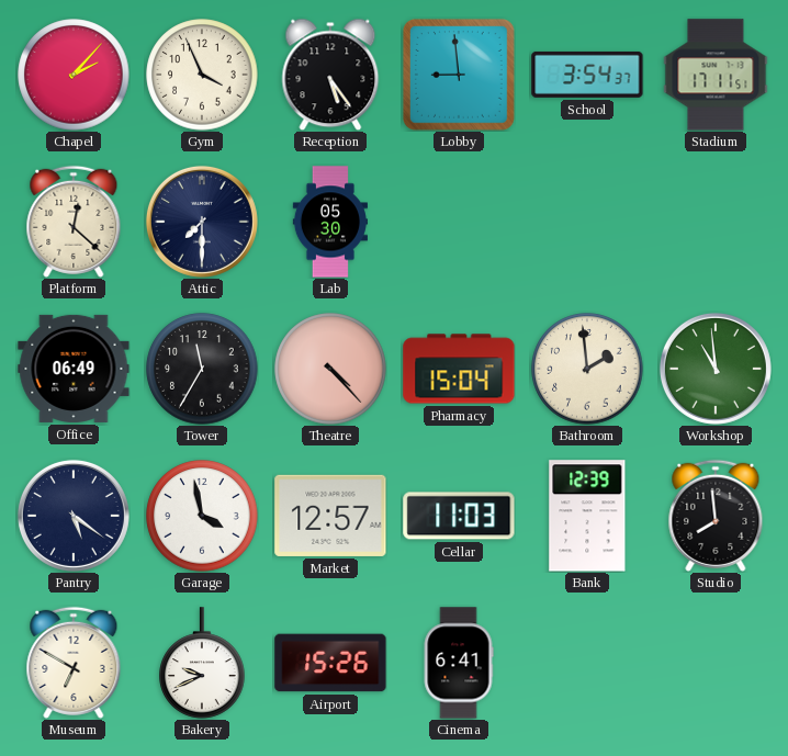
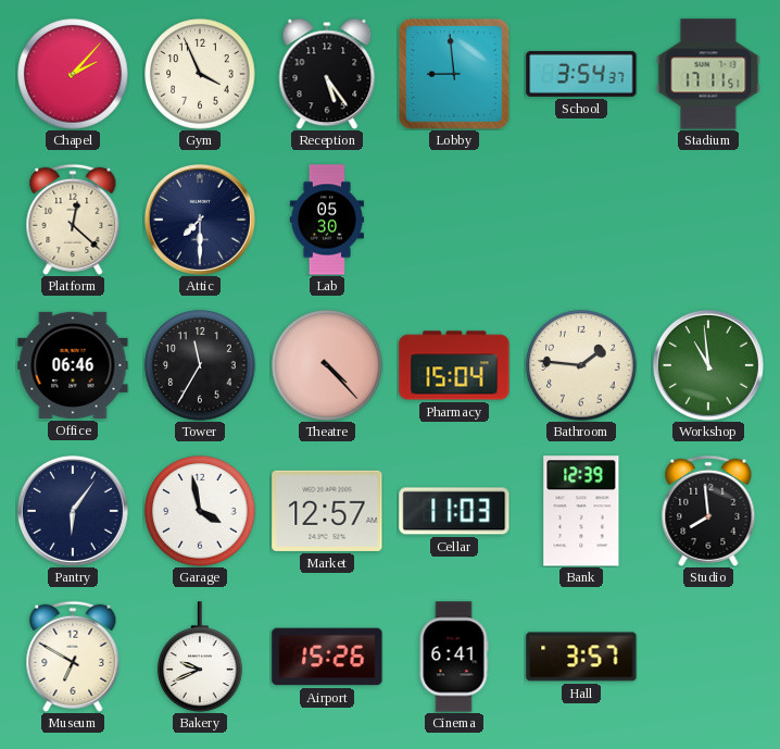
Office: 06:49 -> 06:46
Bathroom: 1:59 -> 1:46
Pantry: 5:21 -> 6:06
Hall: none -> 3:57
